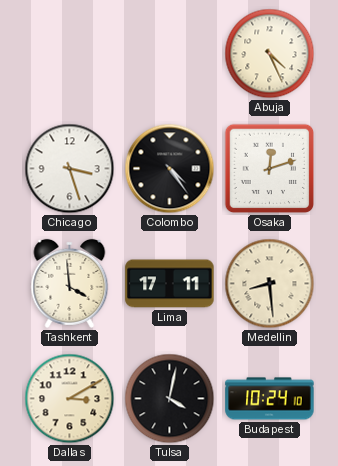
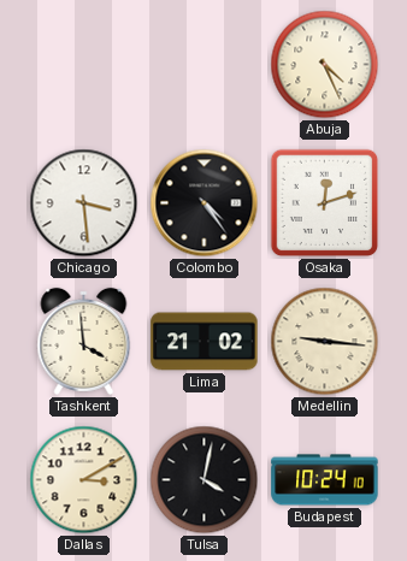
Chicago: 3:27 -> 3:29
Lima: 17:11 -> 21:02
Medellin: 8:29 -> 9:16
